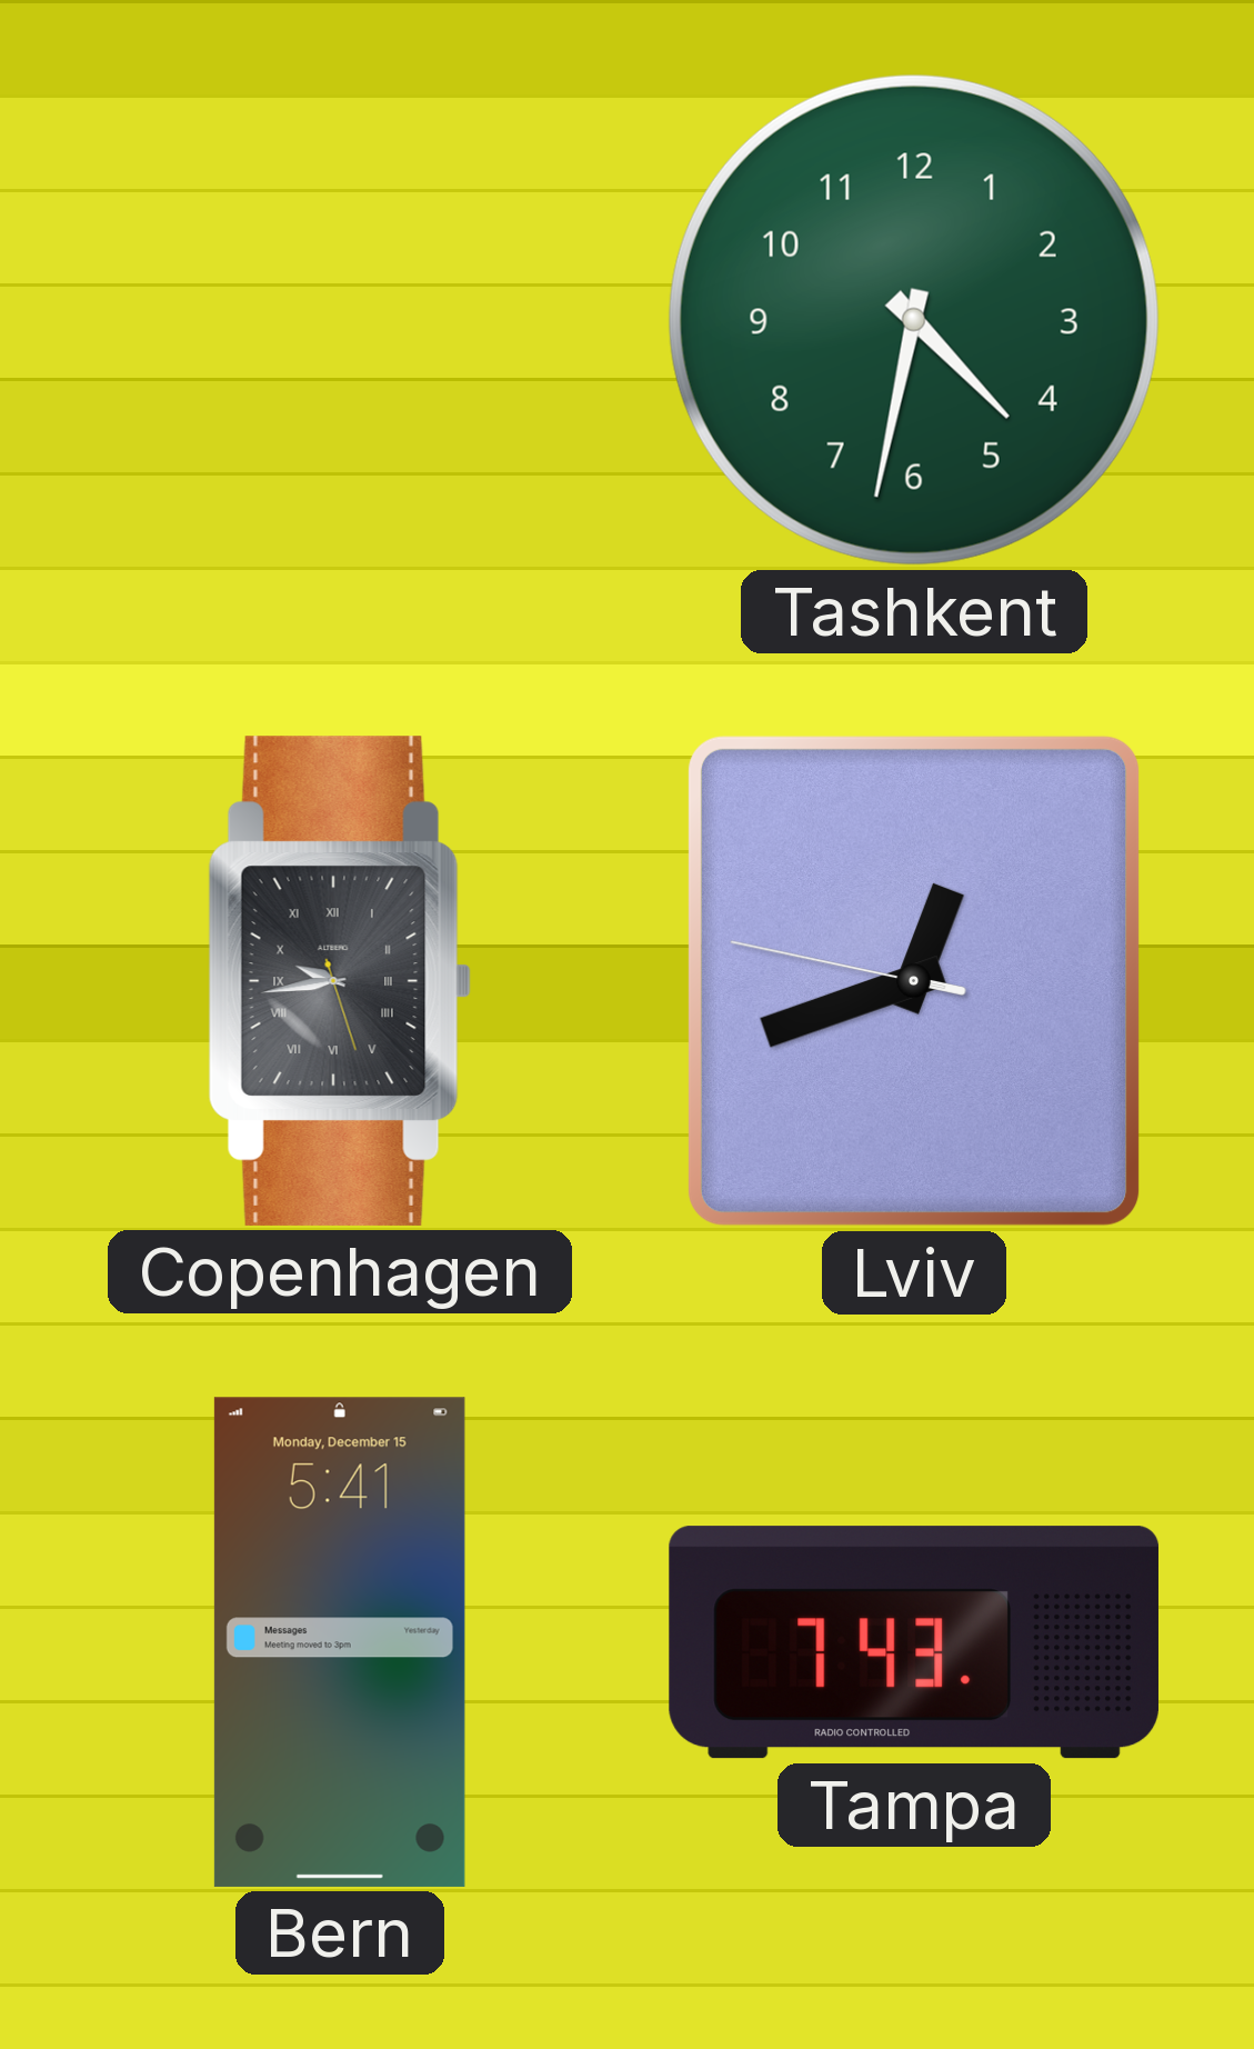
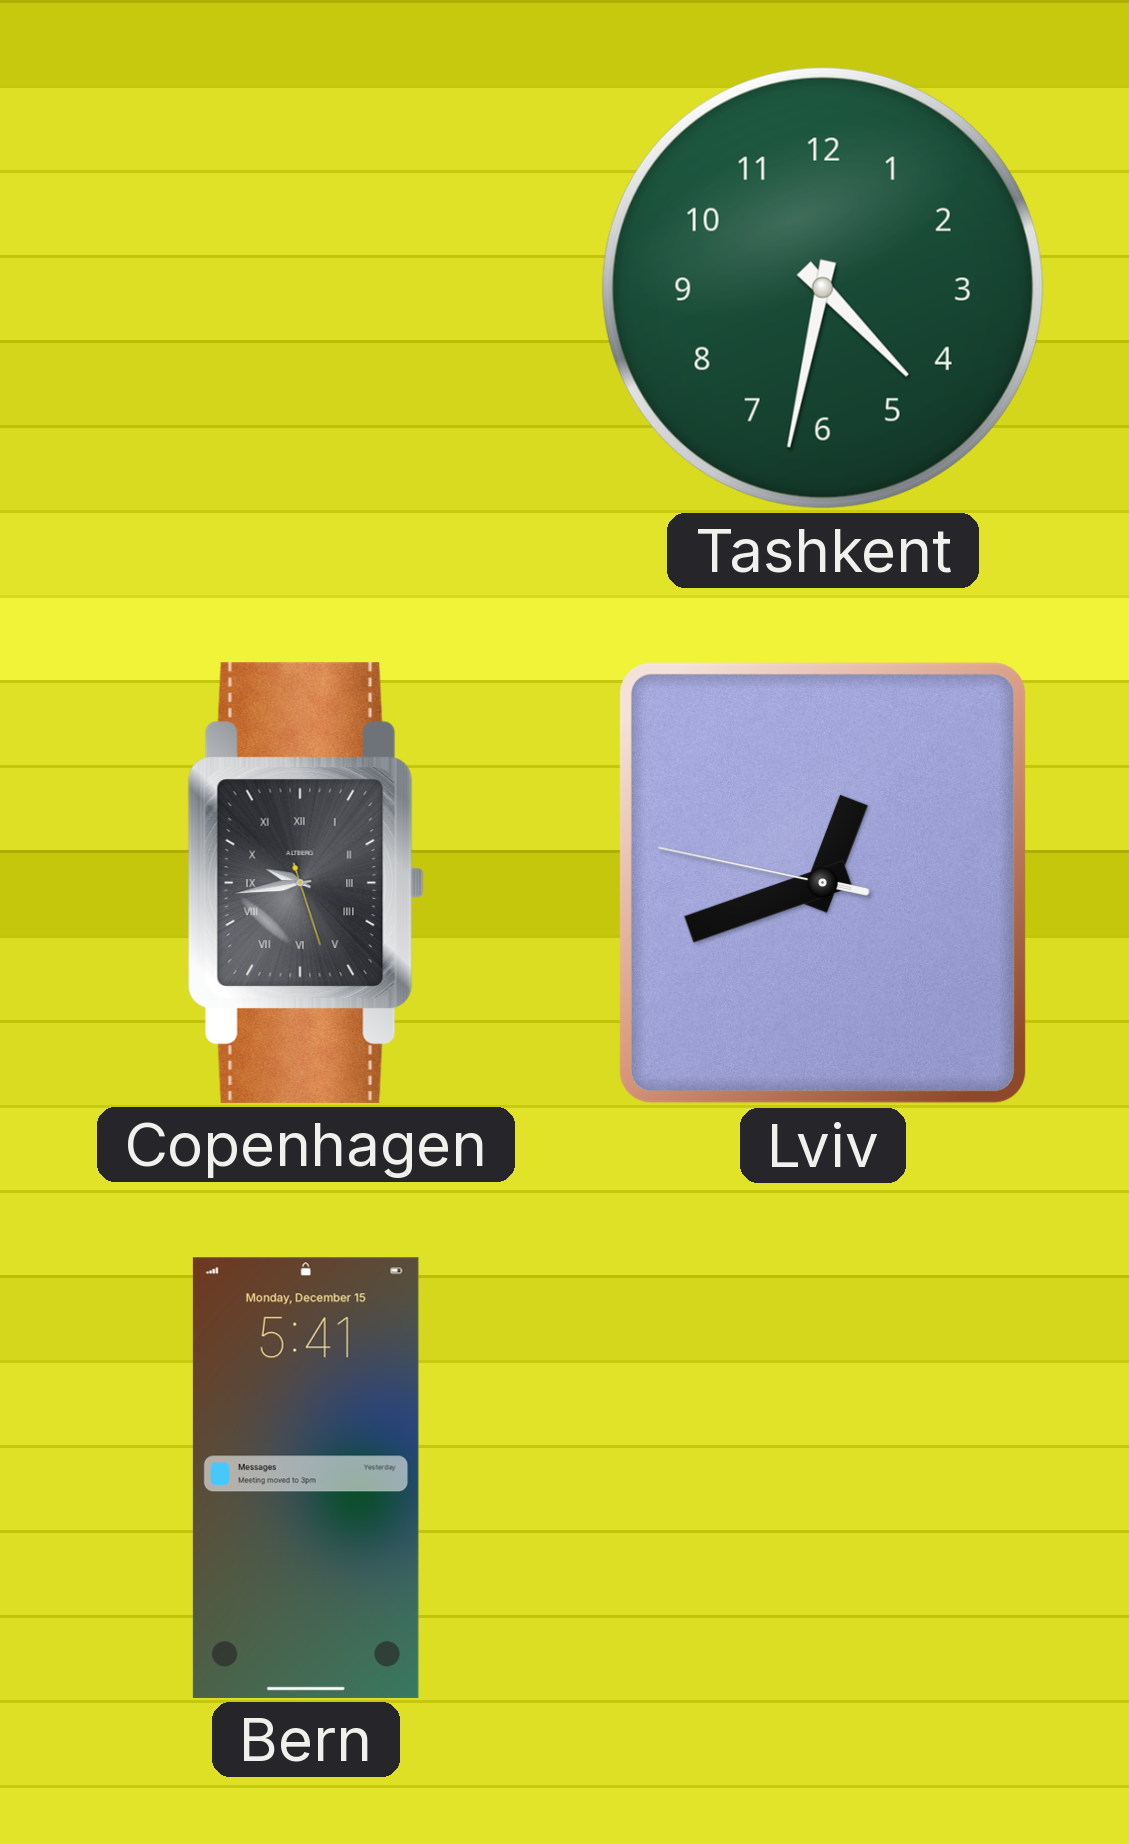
Tampa: 7:43 -> none
